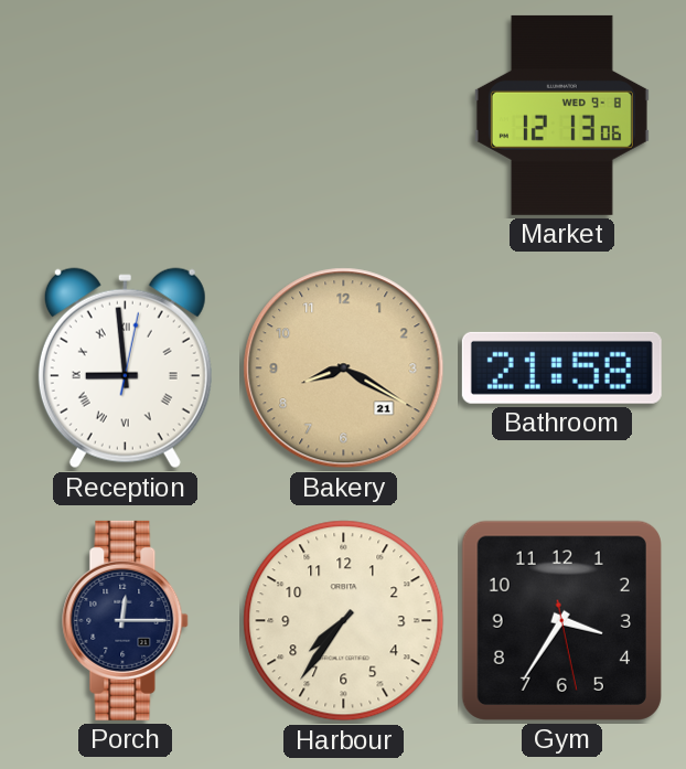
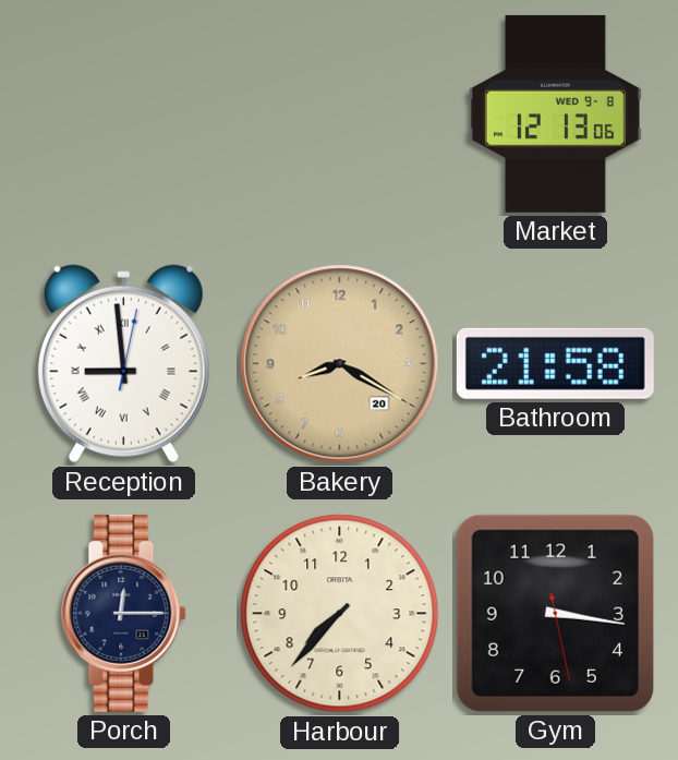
Bakery date: 21 -> 20
Harbour: 7:36 -> 7:37
Gym: 3:35 -> 3:16
